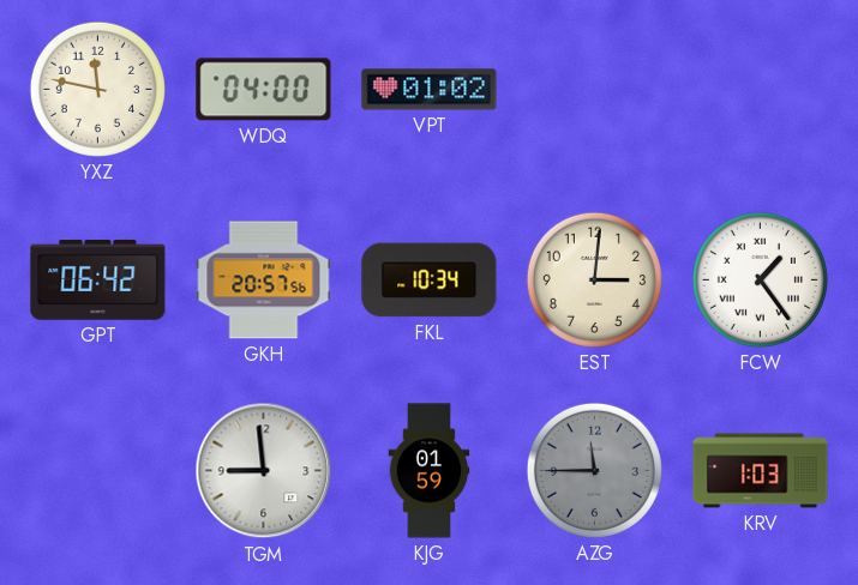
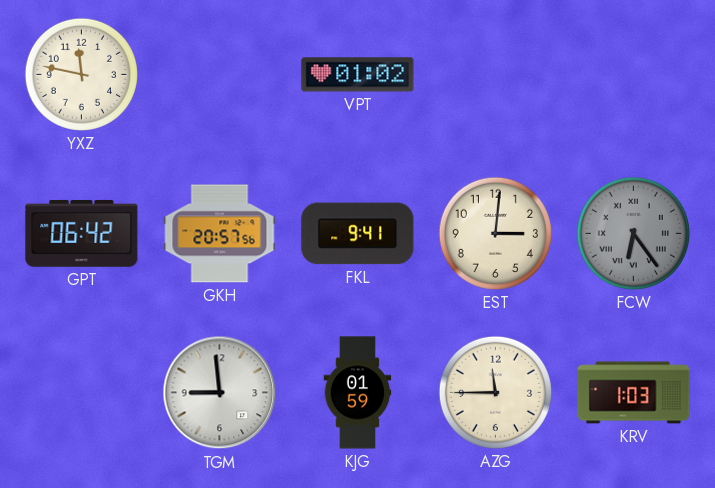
WDQ: 04:00 -> none
FKL: 10:34 -> 9:41
FCW: 1:24 -> 6:24
FCW dial: white -> grey
AZG dial: grey -> cream
